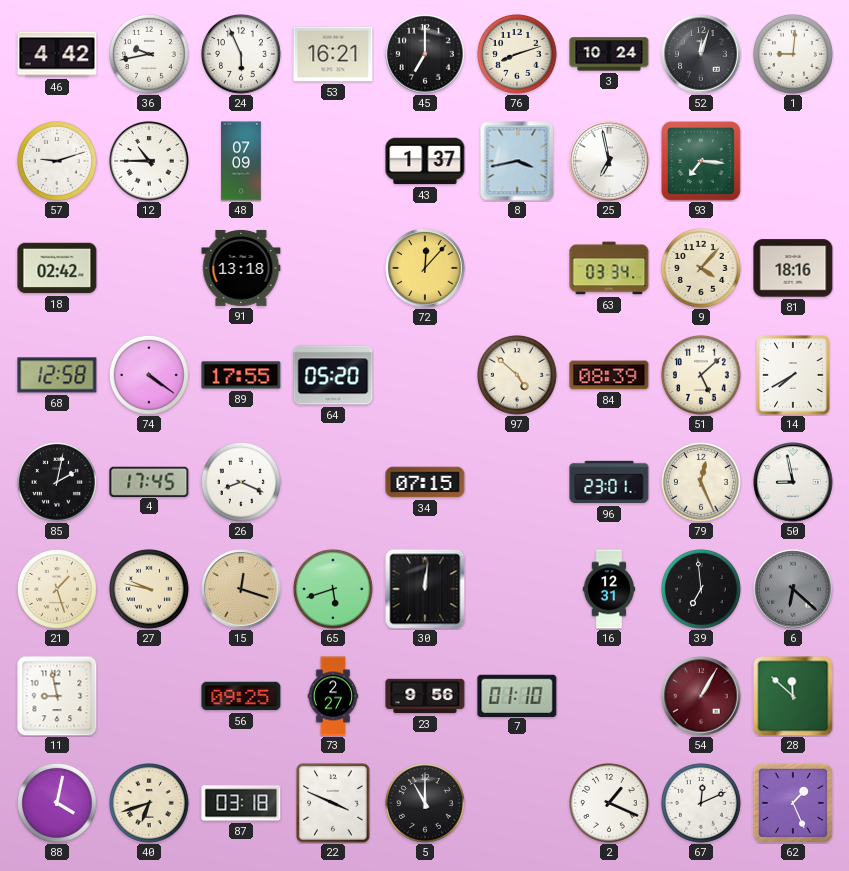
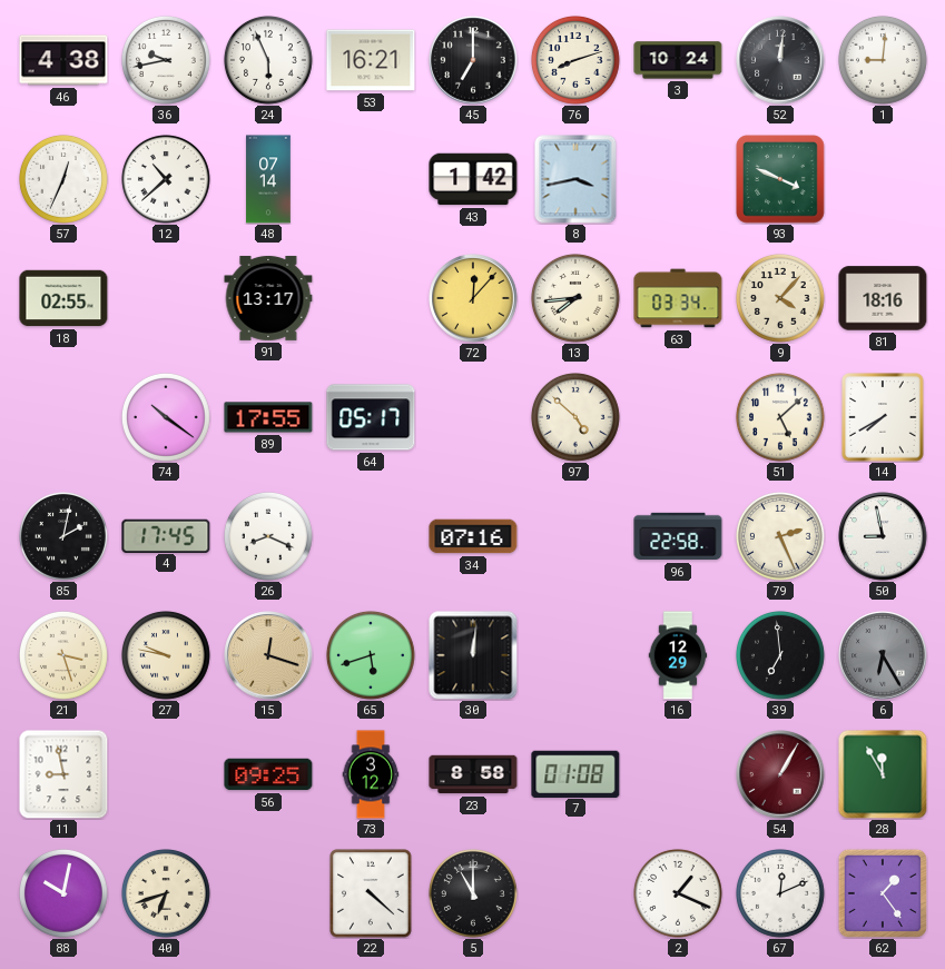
46: 4:42 -> 4:38
52: 12:03 -> 12:01
57: 9:12 -> 12:34
12: 10:45 -> 10:38
48: 07:09 -> 07:14
43: 1:37 -> 1:42
25: 6:58 -> none
93: 7:16 -> 3:49
18: 02:42 -> 02:55
91: 13:18 -> 13:17
13: none -> 7:44
68: 12:58 -> none
74: 4:21 -> 10:21
64: 05:20 -> 05:17
84: 08:39 -> none
34: 07:15 -> 07:16
96: 23:01 -> 22:58
79: 12:26 -> 2:26
21: 1:27 -> 3:27
16: 12:31 -> 12:29
6: 6:22 -> 6:25
73: 2:27 -> 3:12
23: 9:56 -> 8:58
7: 01:10 -> 01:08
28: 11:52 -> 11:55
88: 4:02 -> 10:02
87: 03:18 -> none
22: 3:49 -> 4:22
62: 1:26 -> 1:24
